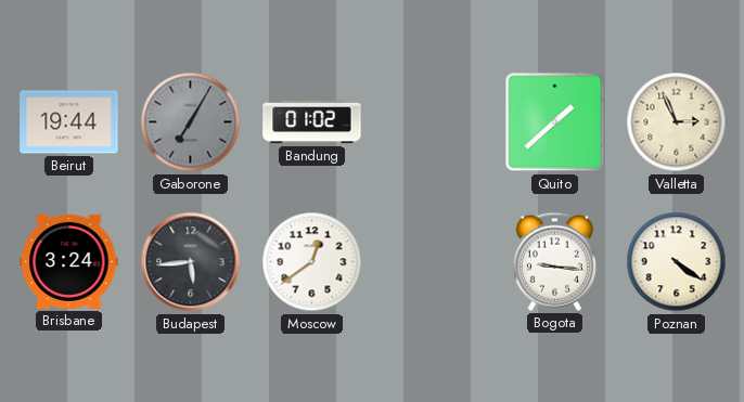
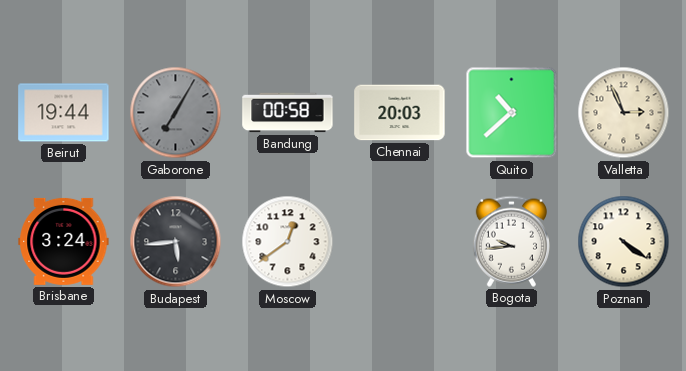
Bandung: 01:02 -> 00:58
Chennai: none -> 20:03
Quito: 1:38 -> 10:38
Bogota: 9:16 -> 9:44
